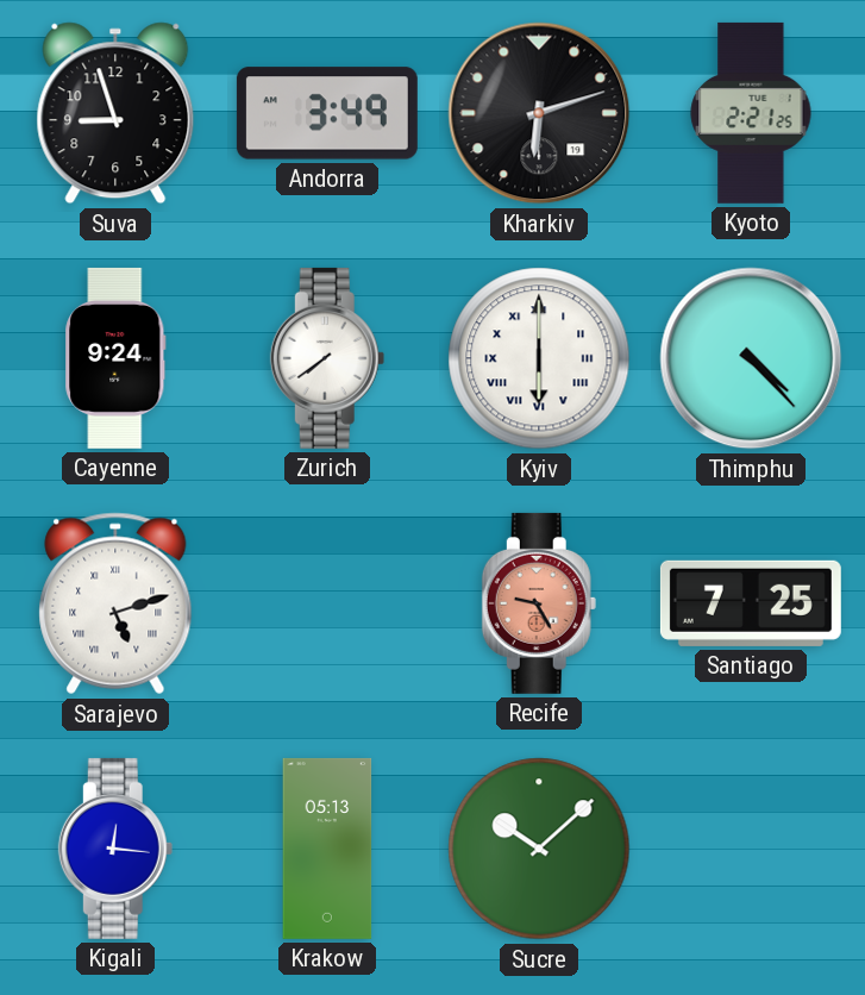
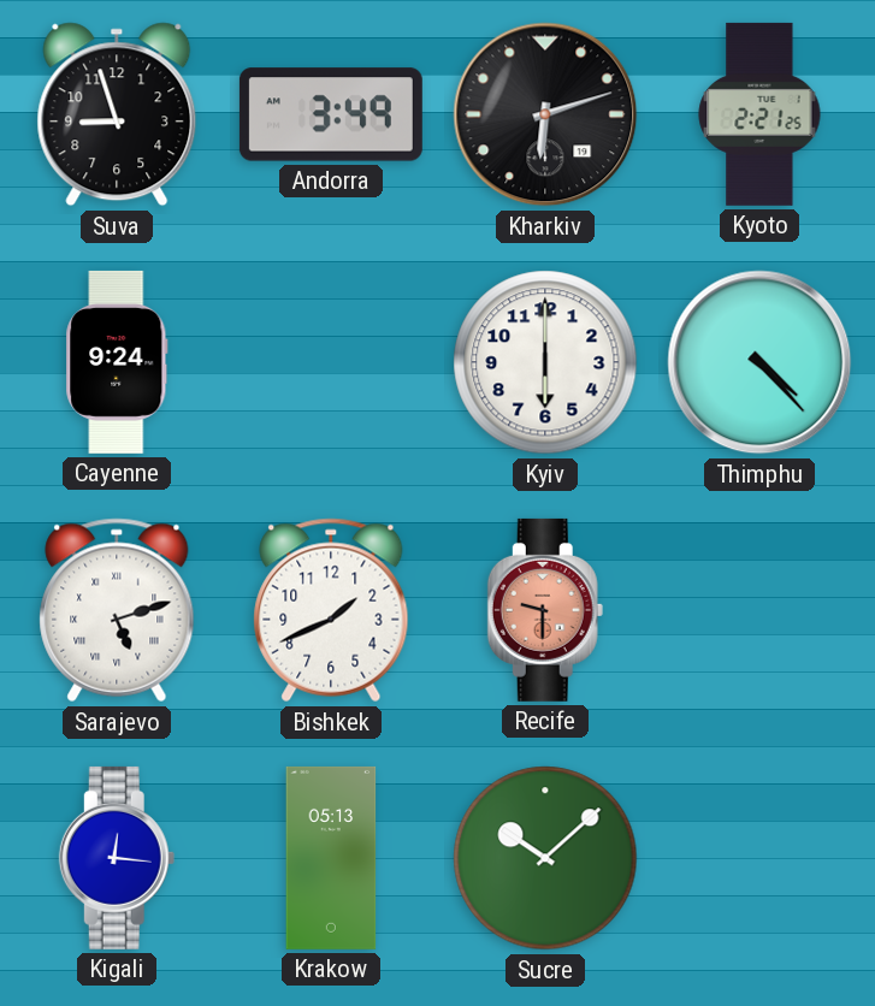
Zurich: 7:39 -> none
Kyiv numerals: Roman -> Arabic
Bishkek: none -> 1:41
Recife: 9:25 -> 9:30
Santiago: 7:25 -> none
